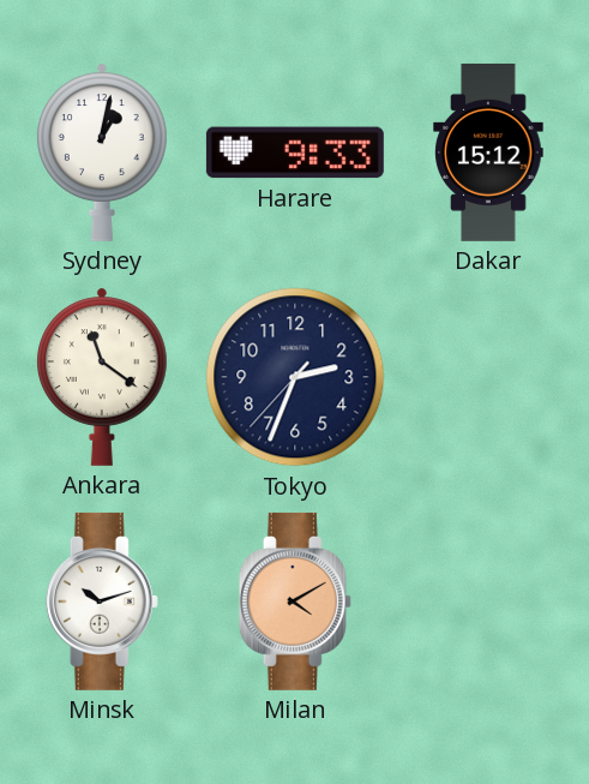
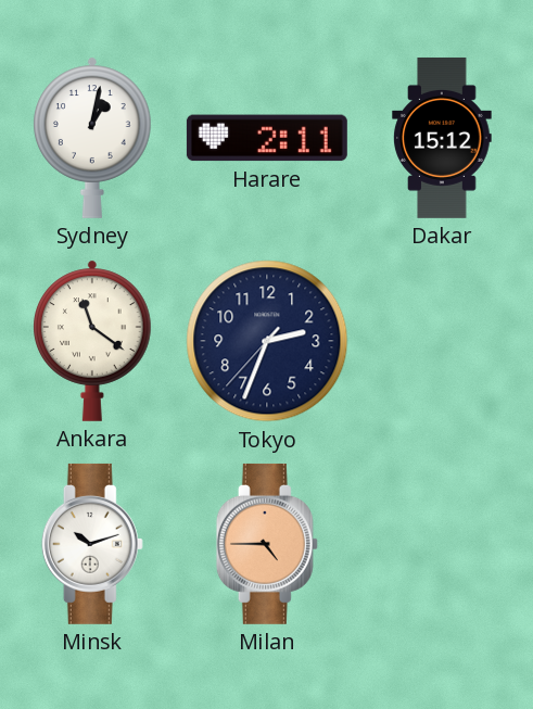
Harare: 9:33 -> 2:11
Milan: 4:10 -> 4:45
